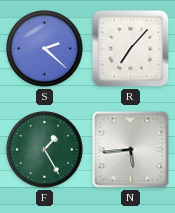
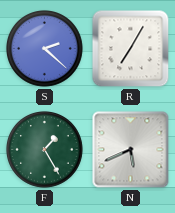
R: 7:07 -> 7:05
N: 5:44 -> 5:41
